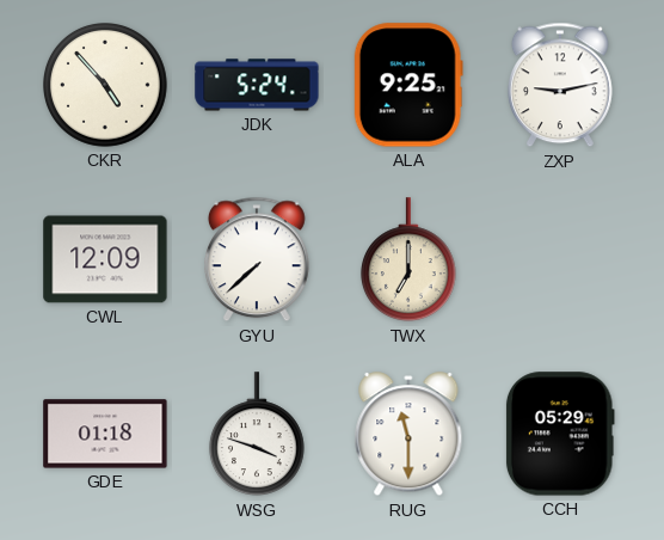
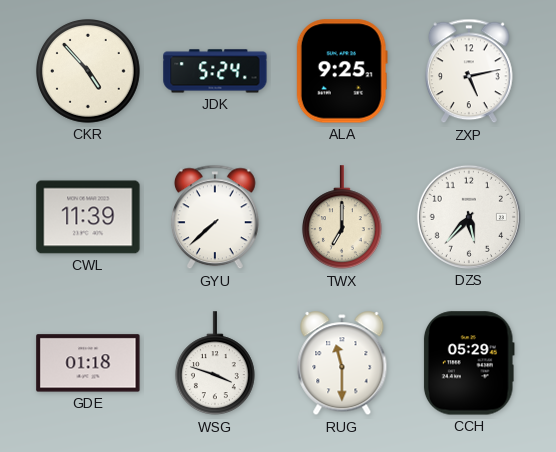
ZXP: 9:13 -> 5:13
CWL: 12:09 -> 11:39
DZS: none -> 5:37
